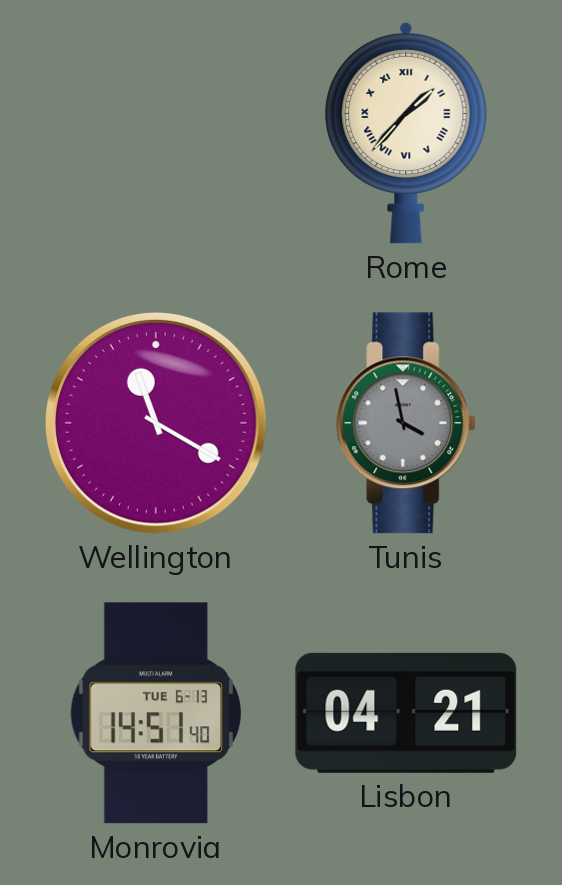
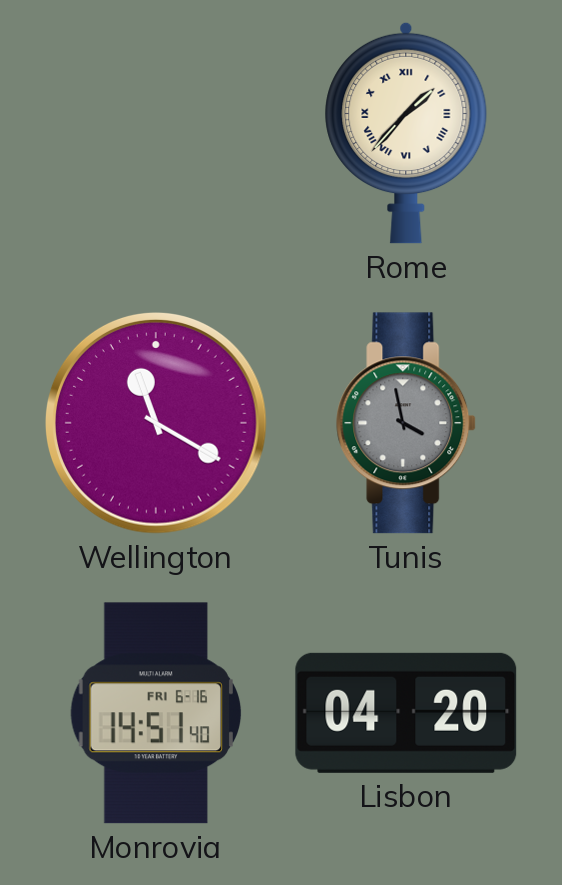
Monrovia date: TUE 6-13 -> FRI 6-16
Lisbon: 04:21 -> 04:20
